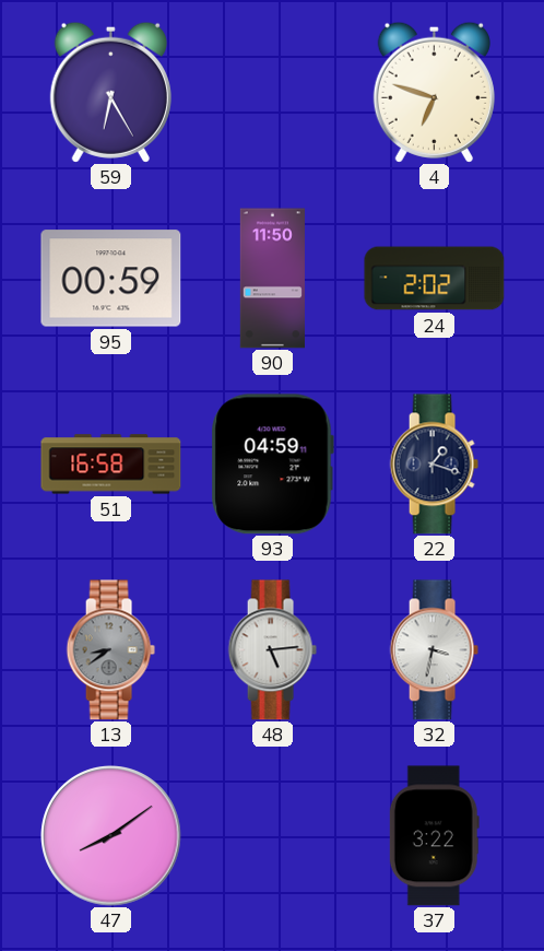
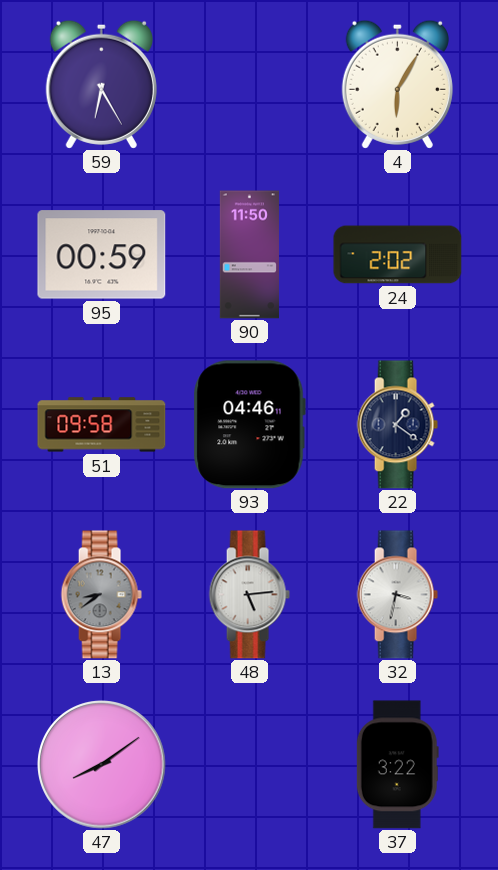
4: 6:48 -> 6:05
51: 16:58 -> 09:58
93: 04:59 -> 04:46
22: 1:18 -> 1:21
